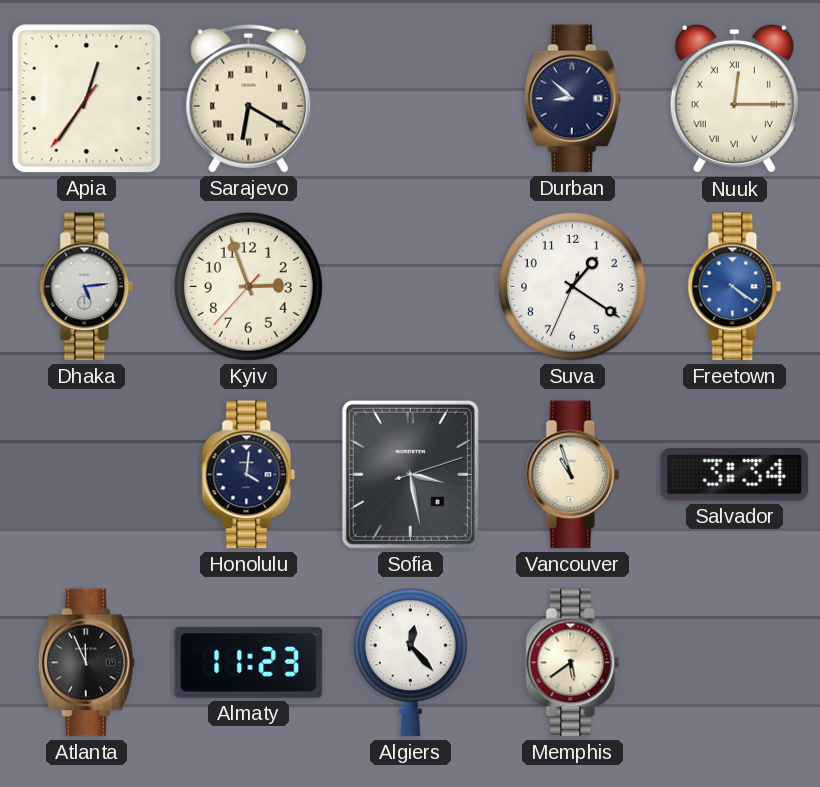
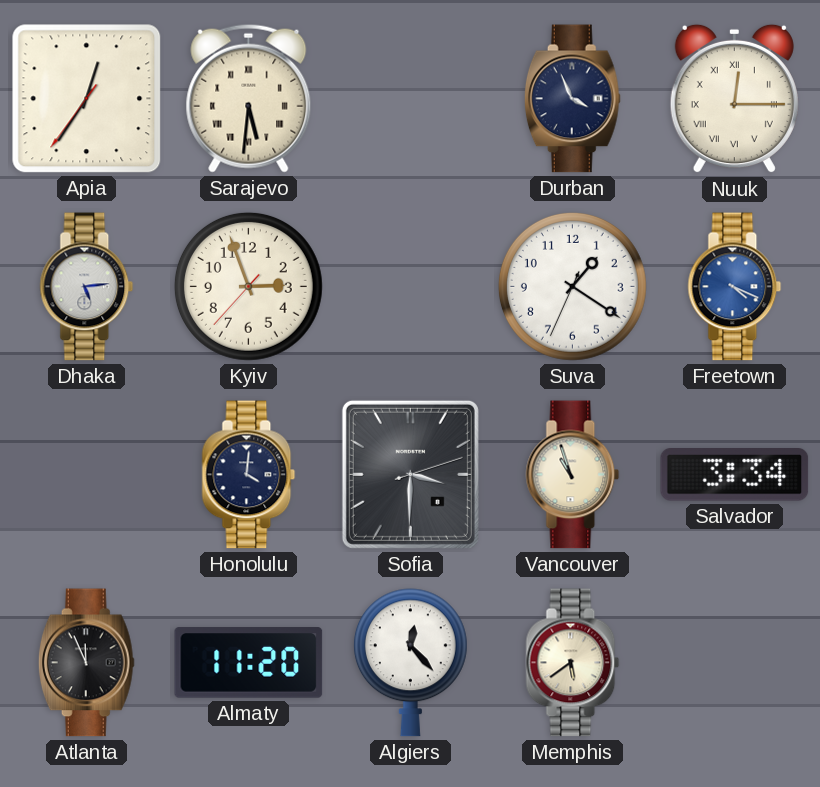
Sarajevo: 6:20 -> 5:31
Durban: 8:52 -> 3:56
Freetown: 4:21 -> 4:19
Sofia: 3:28 -> 3:30
Almaty: 11:23 -> 11:20
